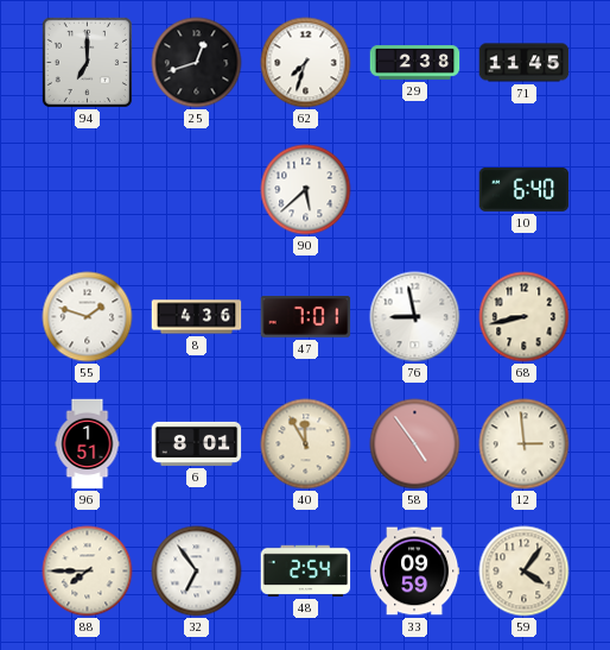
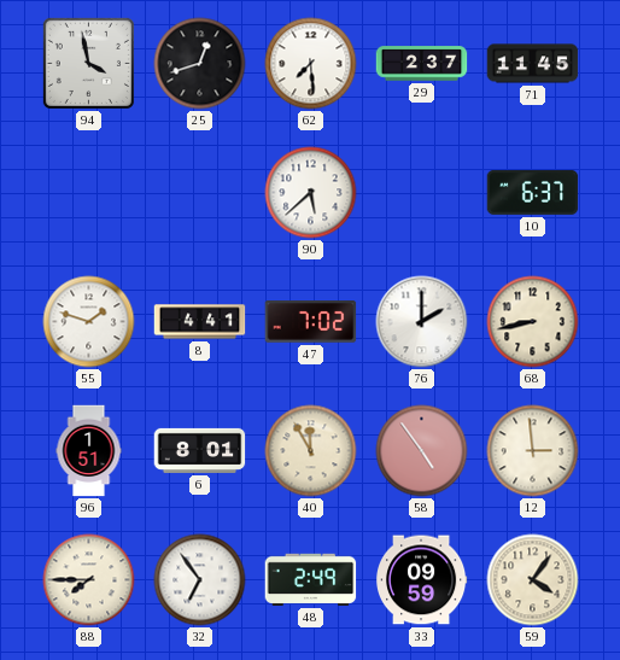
94: 7:00 -> 3:58
62: 7:33 -> 7:29
29: 2:38 -> 2:37
10: 6:40 -> 6:37
8: 4:36 -> 4:41
47: 7:01 -> 7:02
76: 8:58 -> 2:00
48: 2:54 -> 2:49
